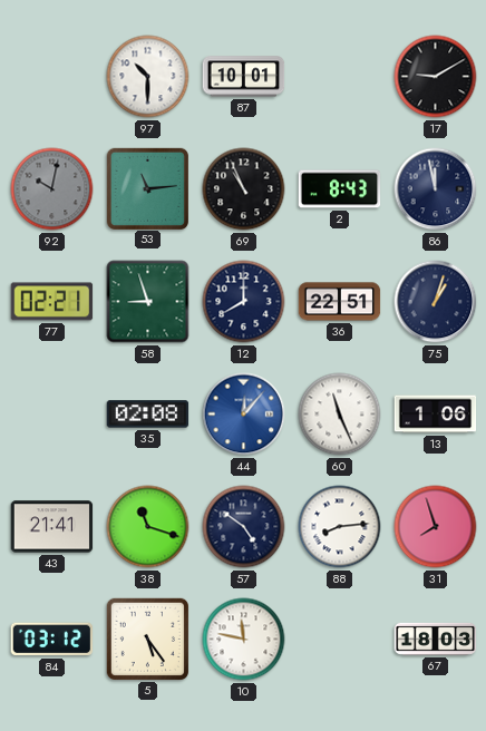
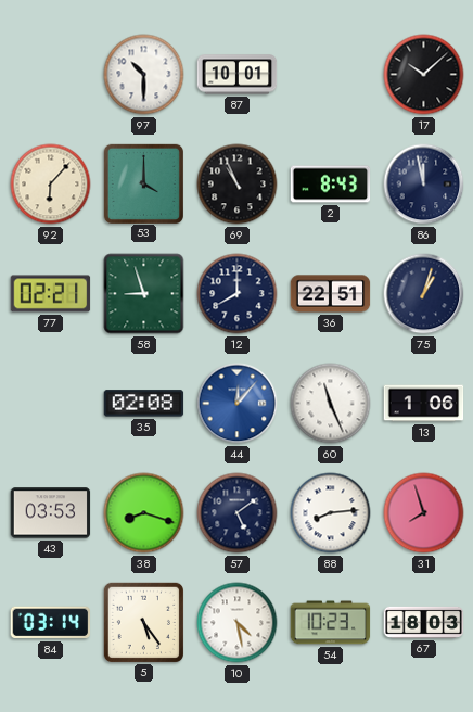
17: 9:10 -> 10:08
92: 10:02 -> 6:07
92 dial: grey -> cream
53: 11:14 -> 4:00
43: 21:41 -> 03:53
38: 11:18 -> 8:18
57: 4:51 -> 5:09
84: 03:12 -> 03:14
10: 11:47 -> 4:28
54: none -> 10:23
